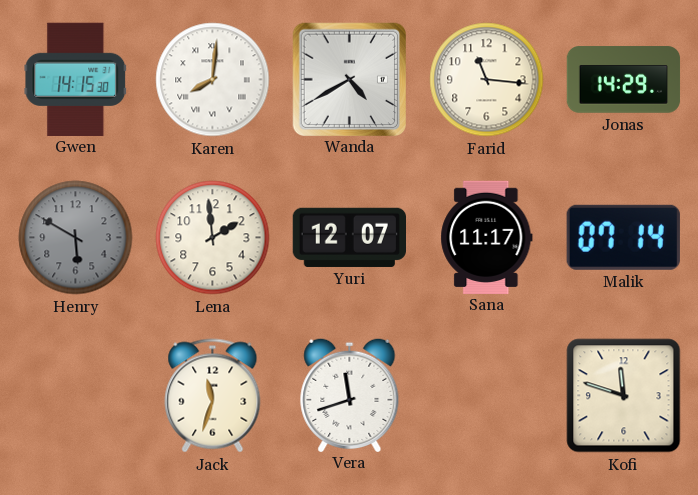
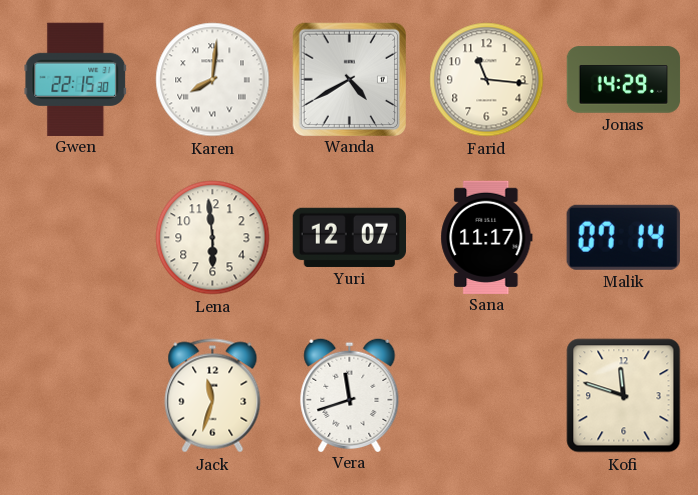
Gwen: 14:15 -> 22:15
Henry: 5:50 -> none
Lena: 1:59 -> 5:59
